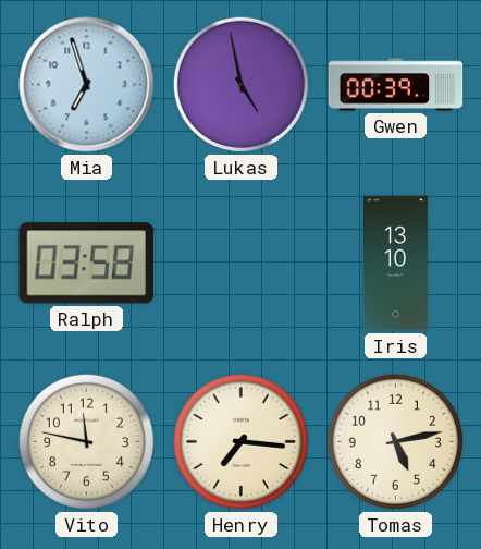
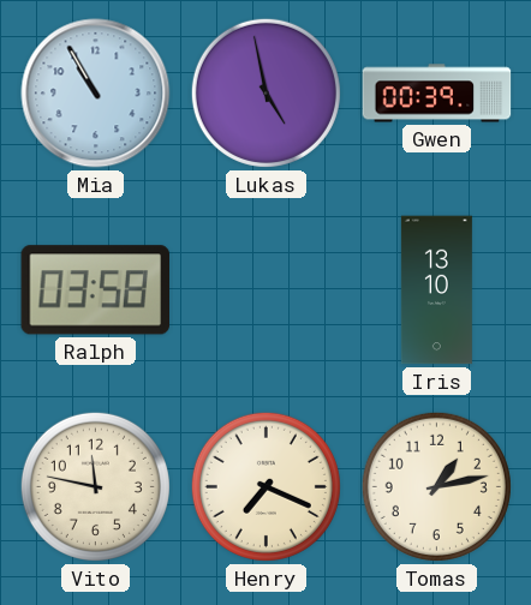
Mia: 6:57 -> 10:55
Henry: 7:16 -> 7:19
Tomas: 5:13 -> 1:13
